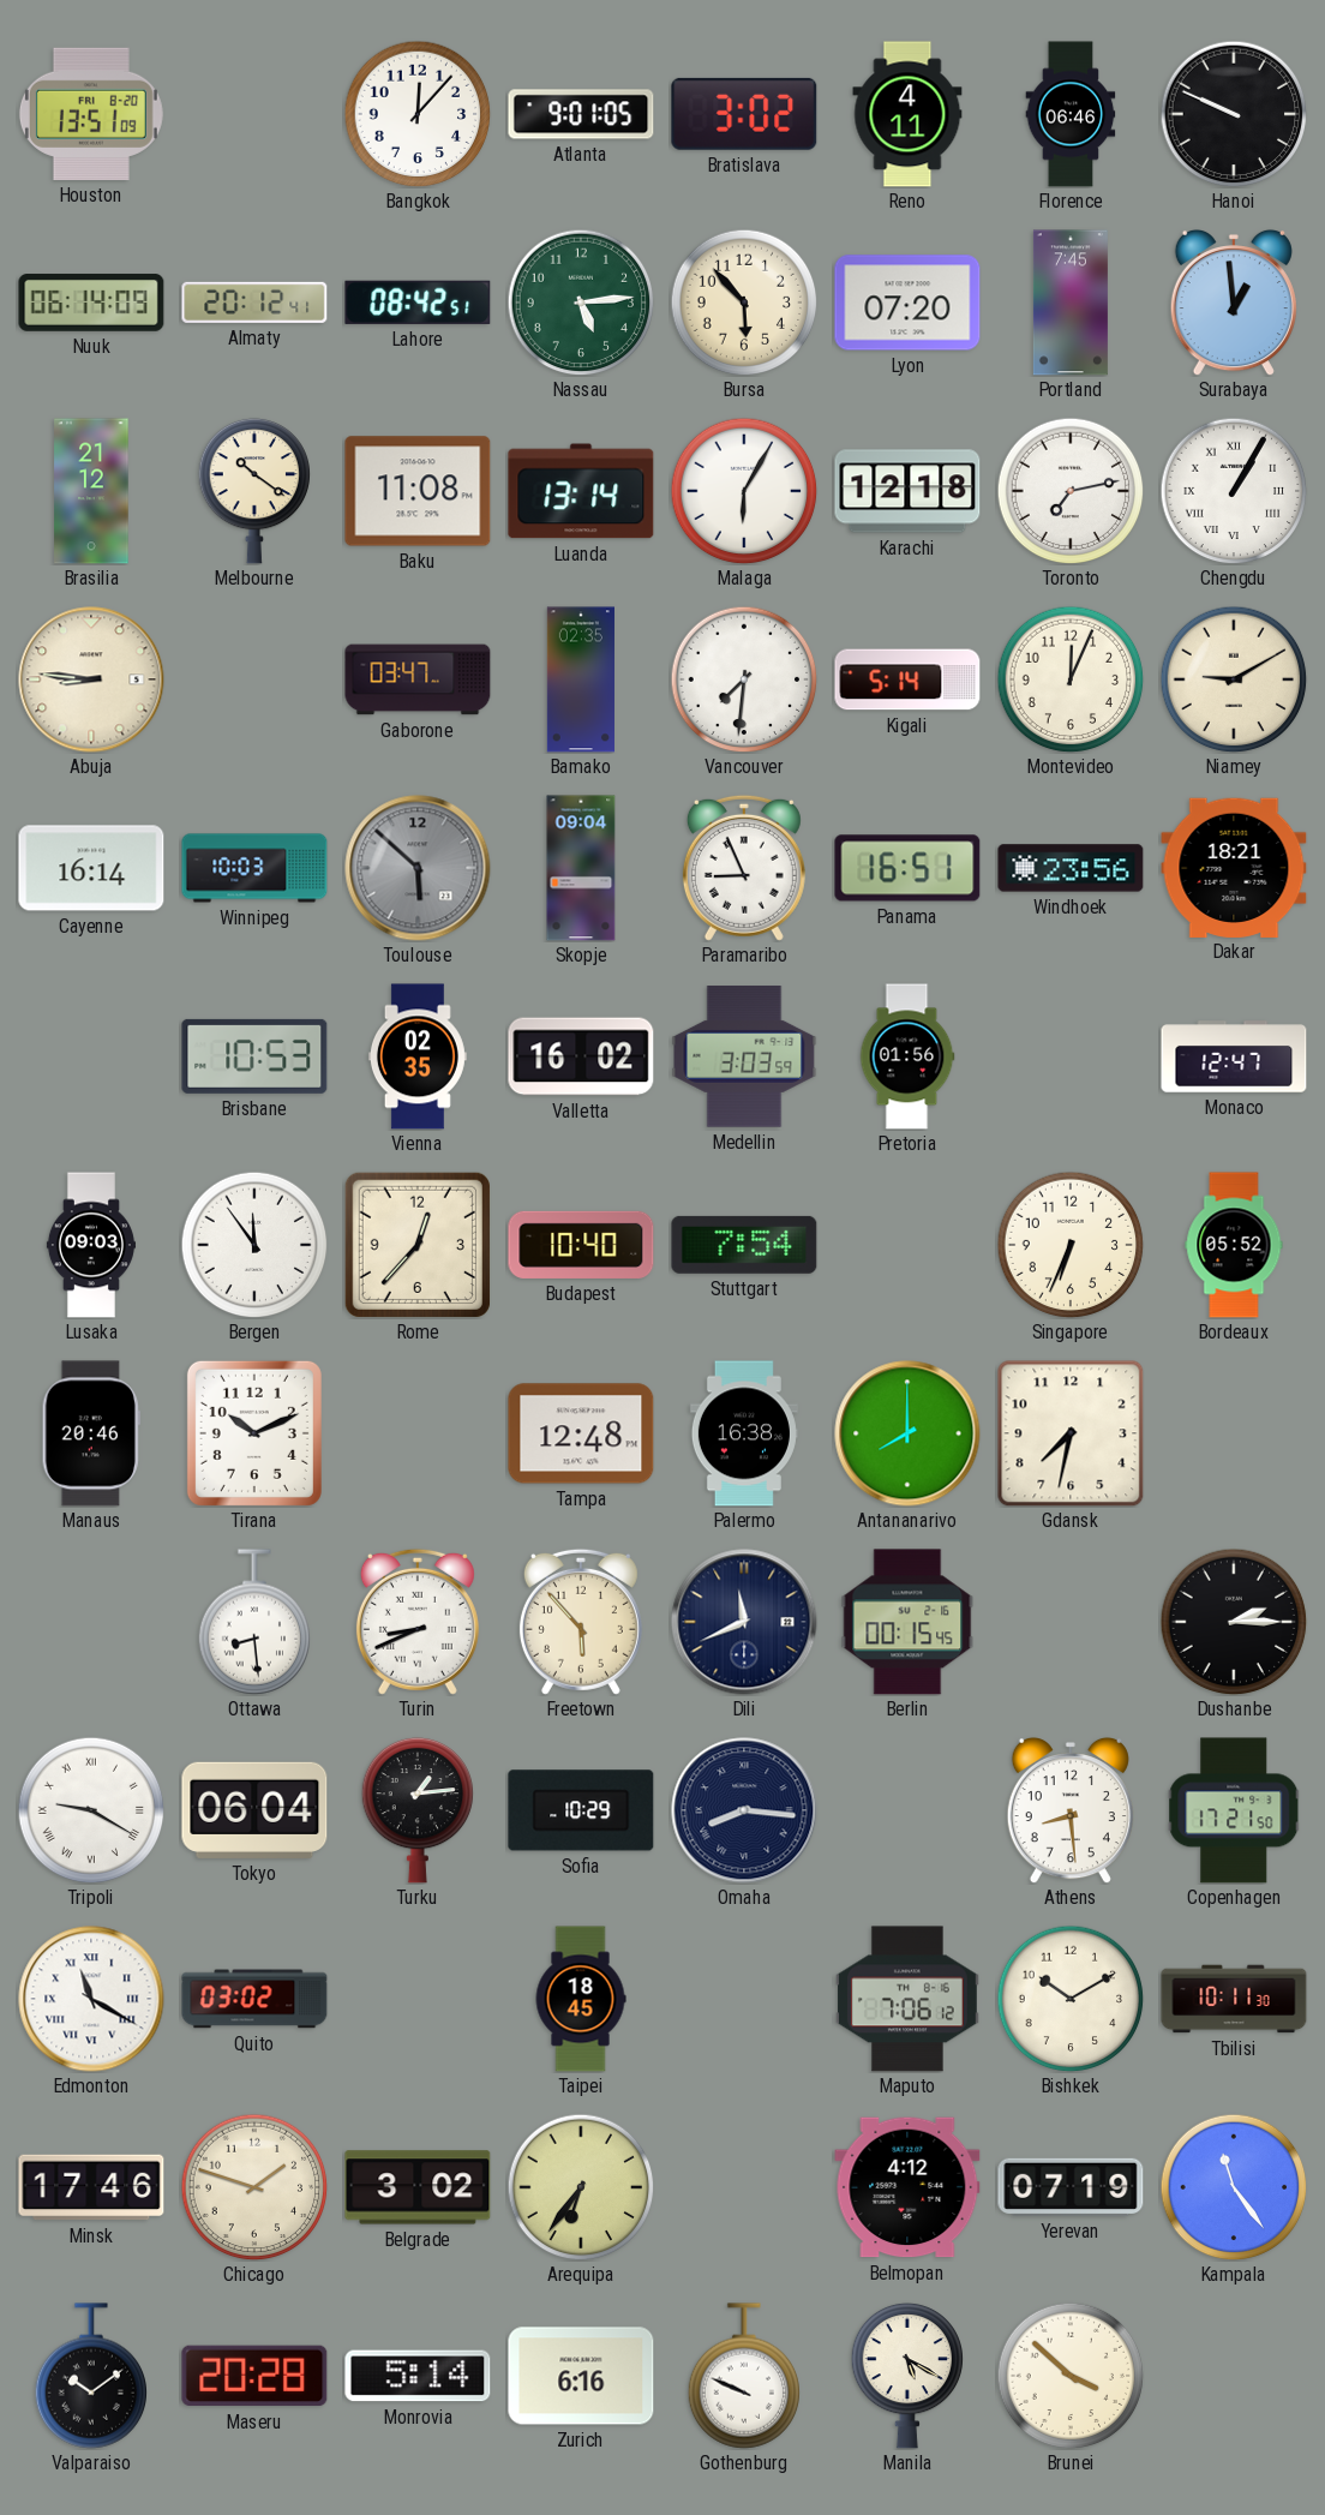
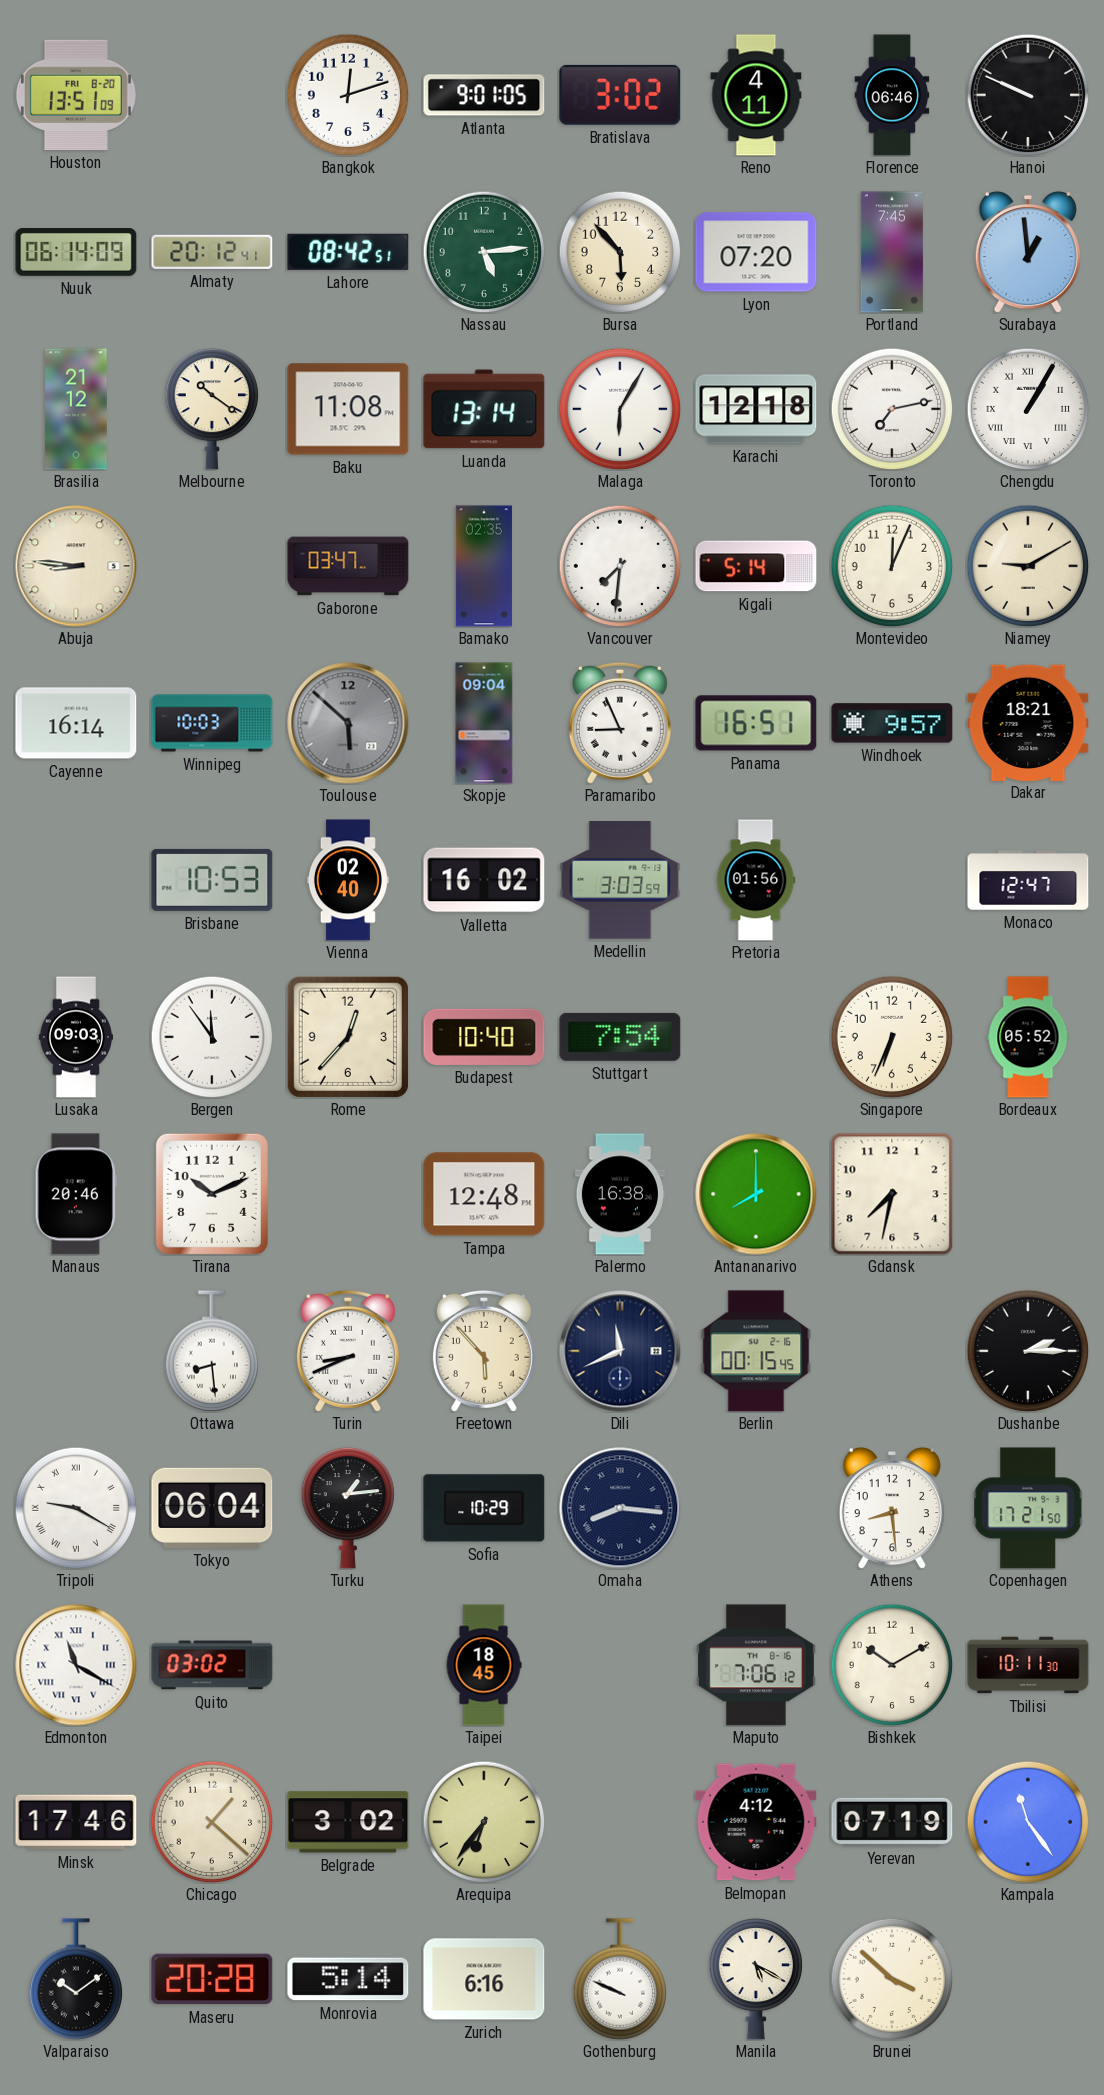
Bangkok: 12:07 -> 12:12
Windhoek: 23:56 -> 9:57
Vienna: 02:35 -> 02:40
Chicago: 1:48 -> 1:22
